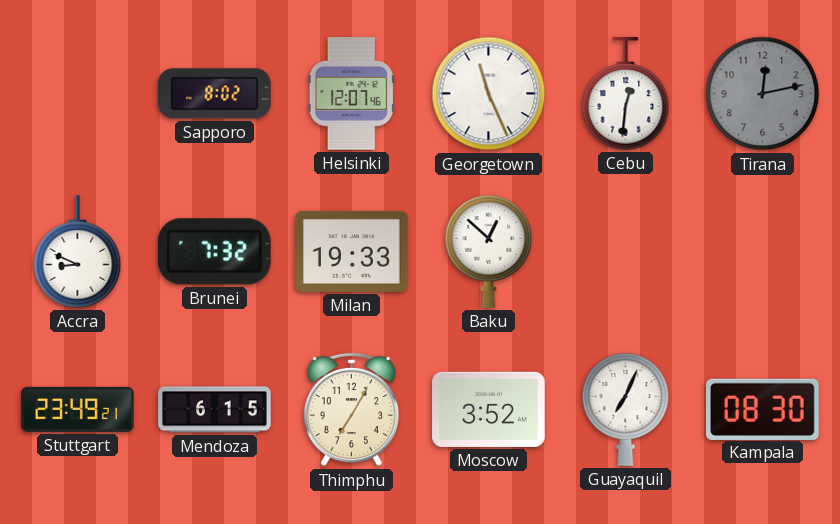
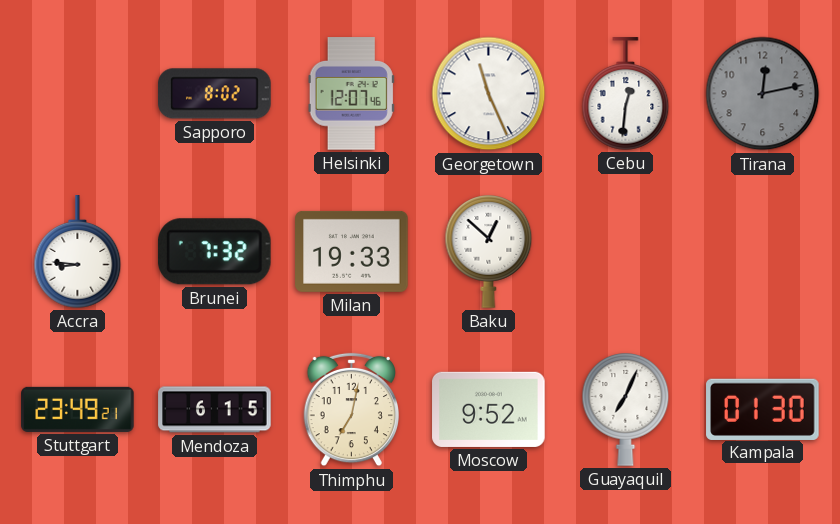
Accra: 8:49 -> 8:46
Thimphu: 7:05 -> 7:02
Moscow: 3:52 -> 9:52
Kampala: 08:30 -> 01:30
